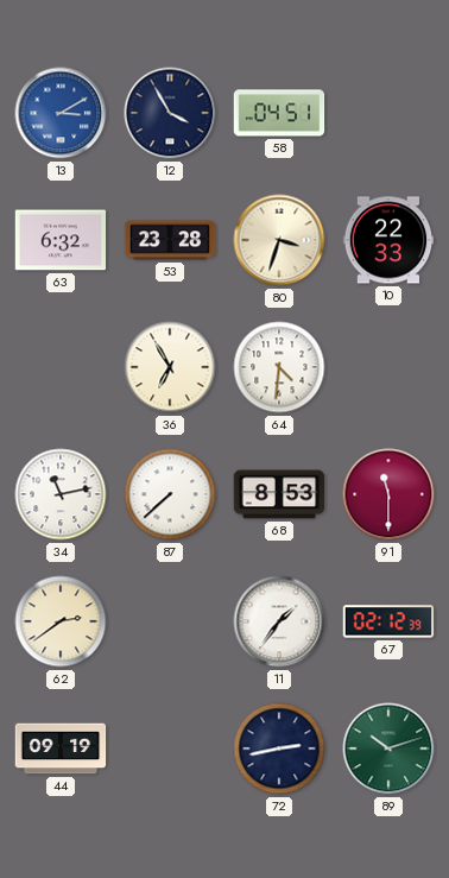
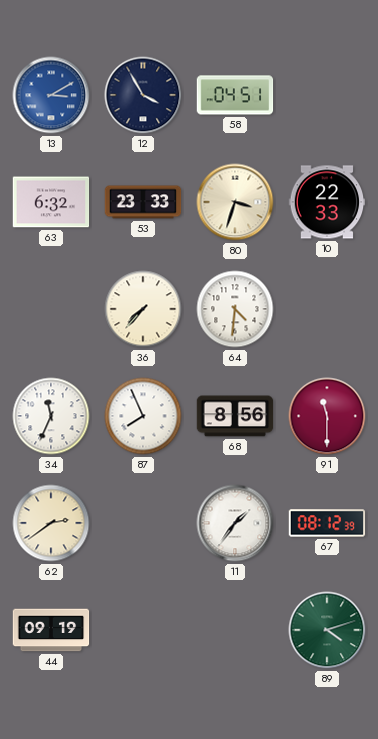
53: 23:28 -> 23:33
36: 6:55 -> 7:37
34: 11:13 -> 11:34
87: 7:38 -> 7:56
68: 8:53 -> 8:56
67: 02:12 -> 08:12
72: 2:43 -> none
89: 10:12 -> 4:12
